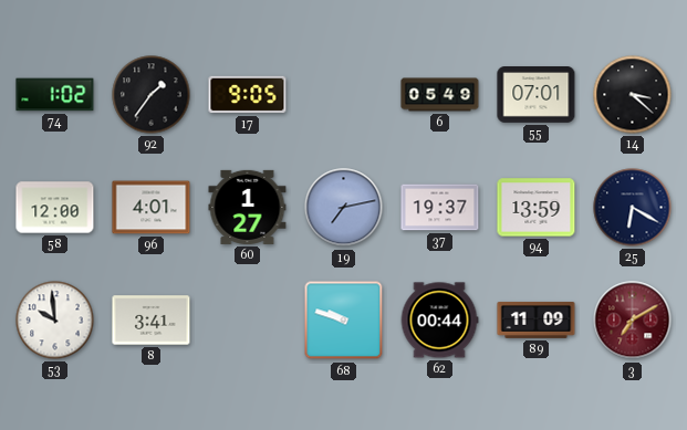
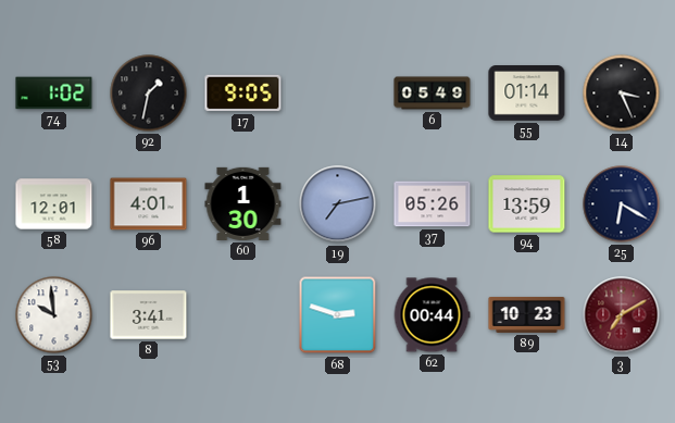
92: 1:36 -> 1:32
55: 07:01 -> 01:14
14: 3:22 -> 3:26
58: 12:00 -> 12:01
60: 1:27 -> 1:30
37: 19:37 -> 05:26
68: 9:48 -> 2:48
89: 11:09 -> 10:23
